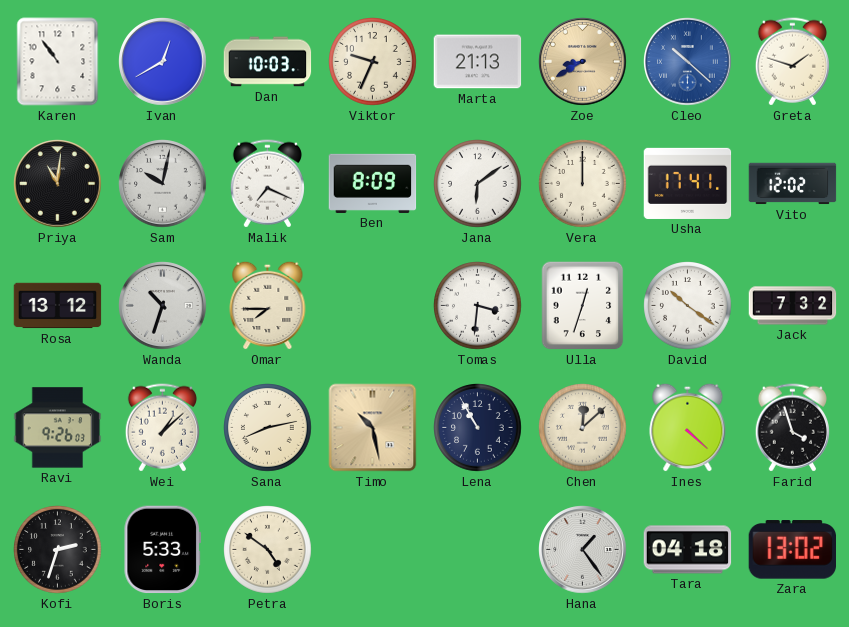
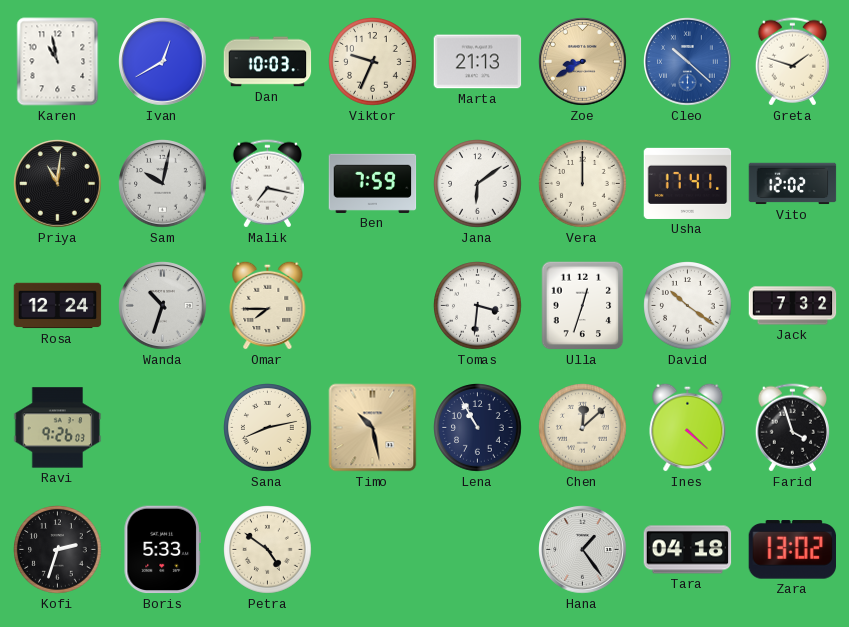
Karen: 10:54 -> 10:58
Malik: 7:19 -> 7:17
Ben: 8:09 -> 7:59
Rosa: 13:12 -> 12:24
Wei: 1:08 -> none
